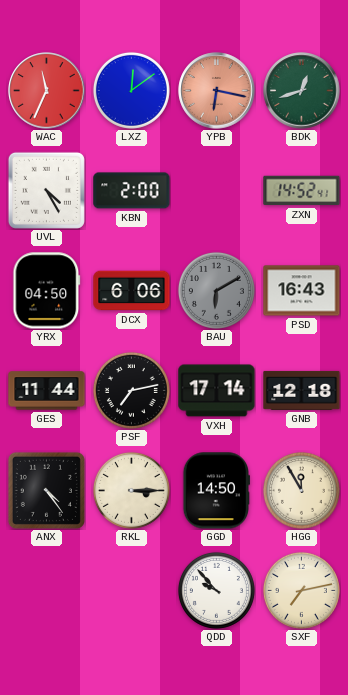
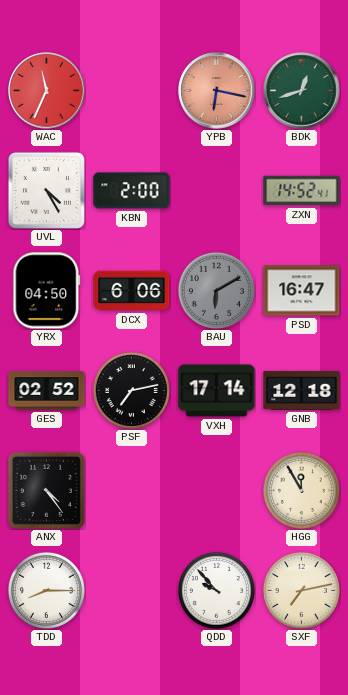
LXZ: 12:09 -> none
PSD: 16:43 -> 16:47
GES: 11:44 -> 02:52
RKL: 3:15 -> none
GGD: 14:50 -> none
TDD: none -> 8:15
